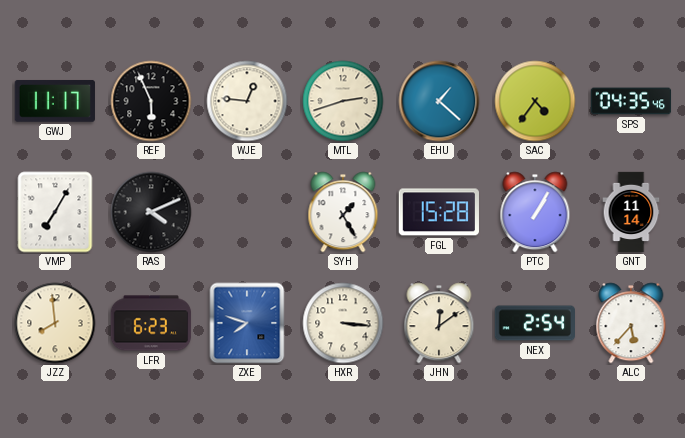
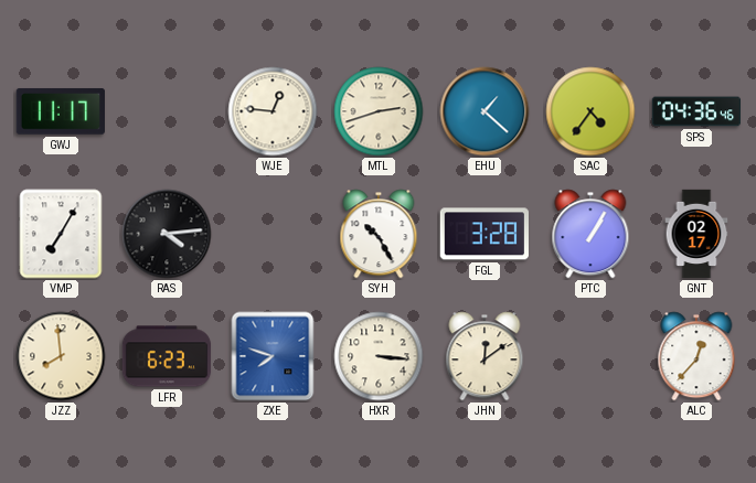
REF: 5:56 -> none
SPS: 04:35 -> 04:36
RAS: 4:11 -> 4:14
SYH: 1:25 -> 10:25
FGL: 15:28 -> 3:28
GNT: 11:14 -> 02:17
NEX: 2:54 -> none
ALC: 5:37 -> 12:37
